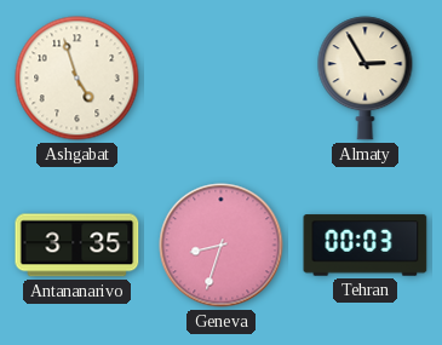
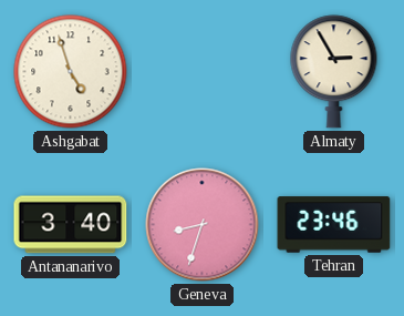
Antananarivo: 3:35 -> 3:40
Tehran: 00:03 -> 23:46
